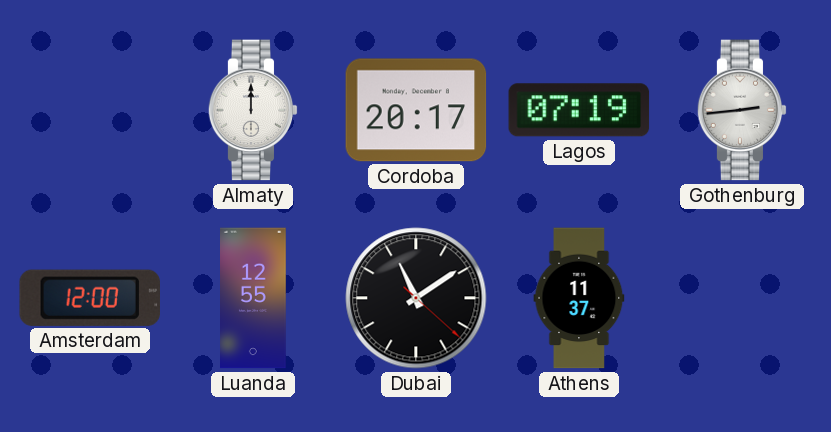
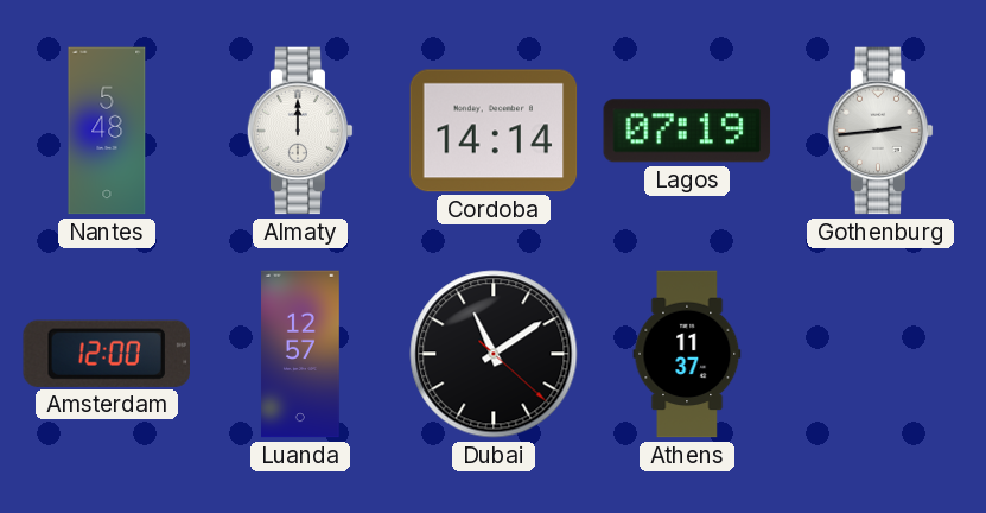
Nantes: none -> 5:48
Cordoba: 20:17 -> 14:14
Luanda: 12:55 -> 12:57
